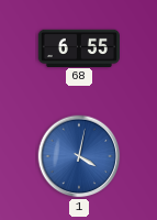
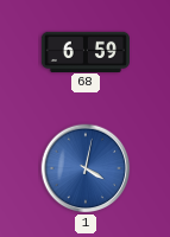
68: 6:55 -> 6:59
